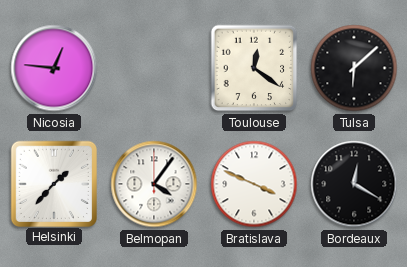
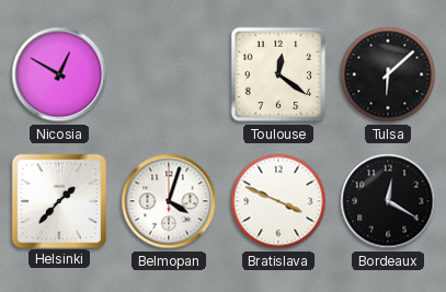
Nicosia: 12:46 -> 12:50
Belmopan: 4:06 -> 4:03
